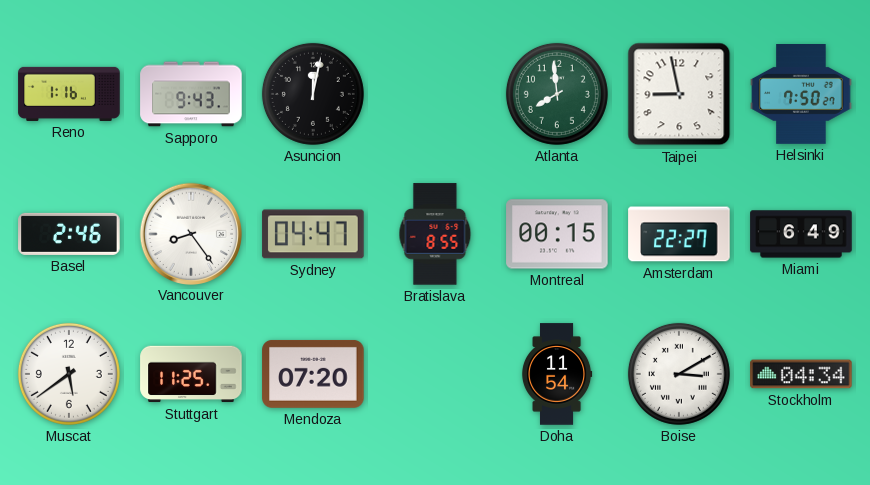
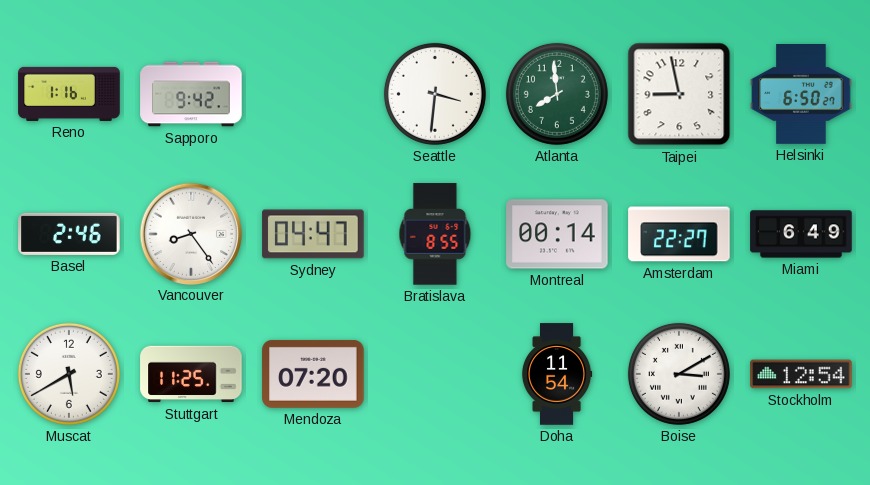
Sapporo: 9:43 -> 9:42
Asuncion: 12:02 -> none
Seattle: none -> 3:31
Helsinki: 7:50 -> 6:50
Montreal: 00:15 -> 00:14
Muscat: 5:39 -> 5:40
Stockholm: 04:34 -> 12:54
